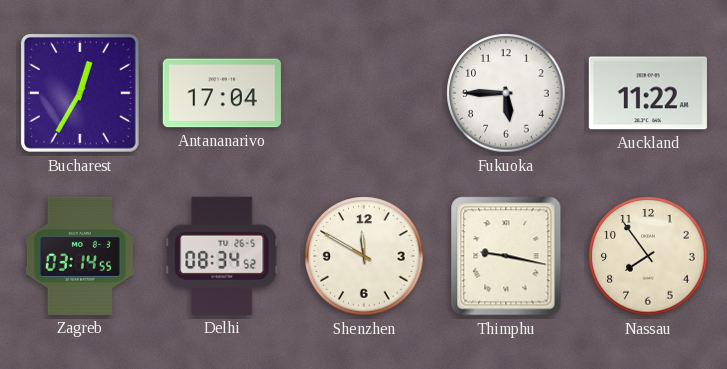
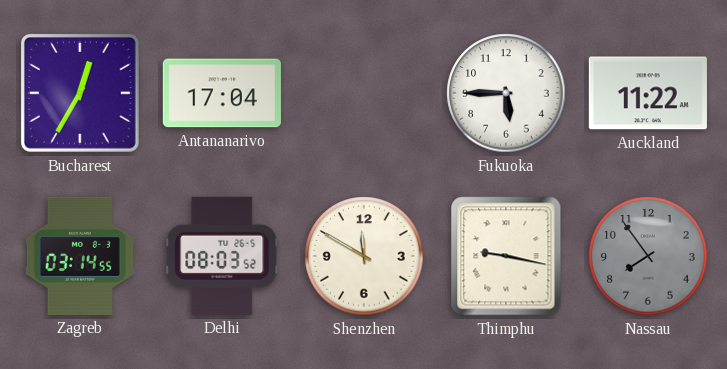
Delhi: 08:34 -> 08:03
Nassau dial: cream -> grey
